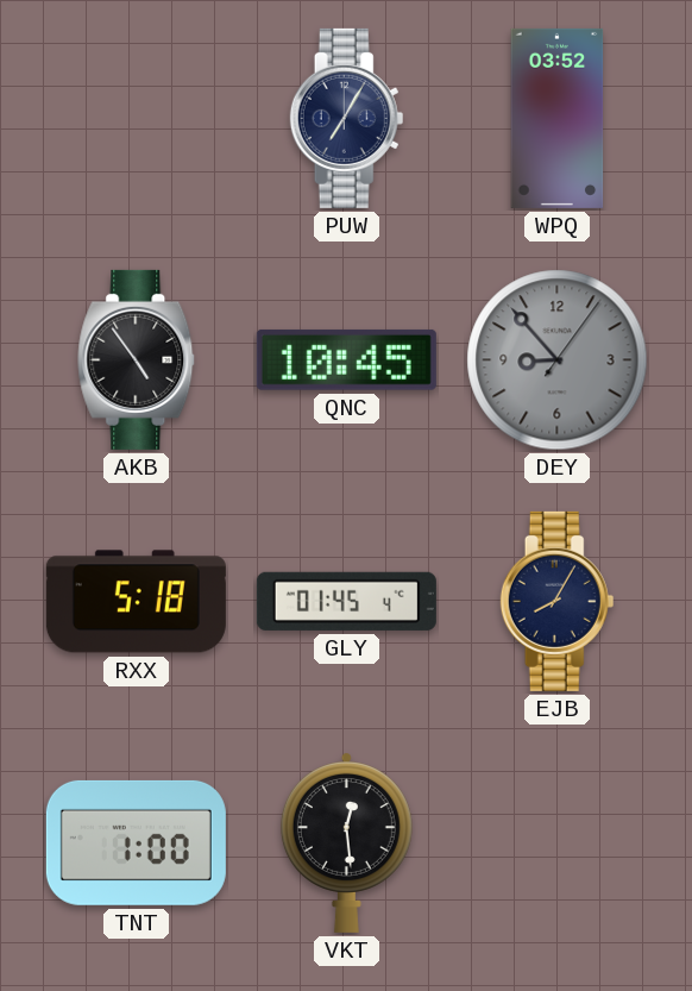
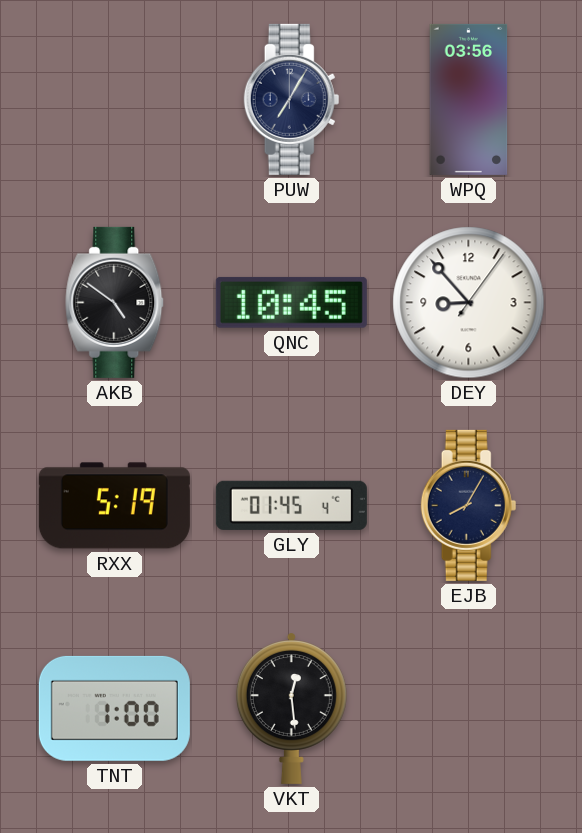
WPQ: 03:52 -> 03:56
AKB: 4:54 -> 4:51
DEY dial: grey -> white
RXX: 5:18 -> 5:19
